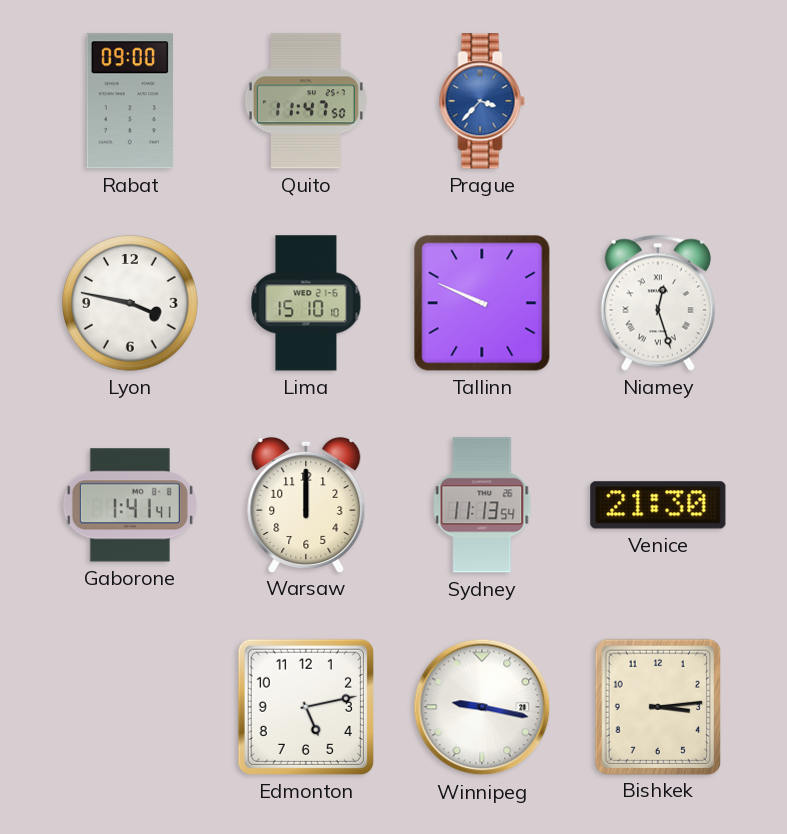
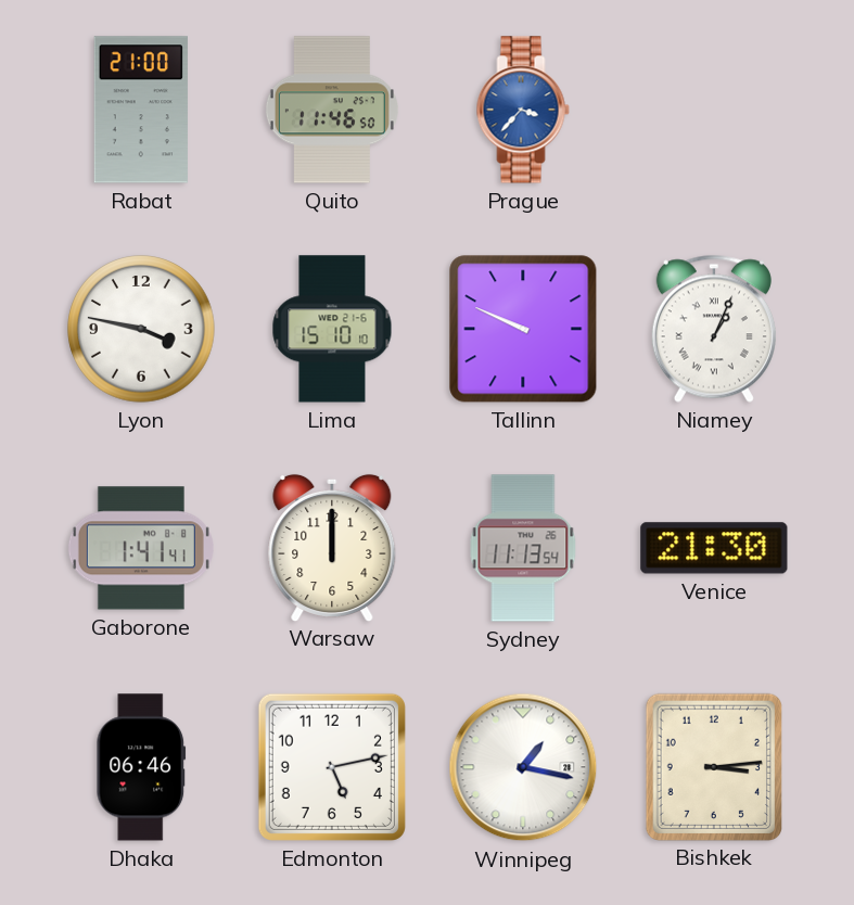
Rabat: 09:00 -> 21:00
Quito: 11:47 -> 11:46
Niamey: 12:27 -> 1:04
Dhaka: none -> 06:46
Winnipeg: 9:17 -> 1:17
